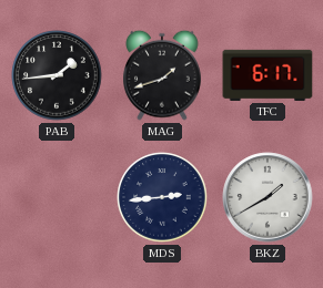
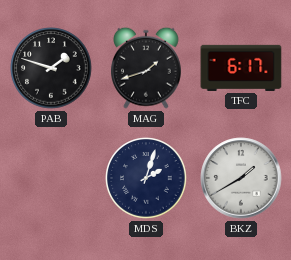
PAB: 1:44 -> 1:48
MDS: 2:44 -> 2:03
